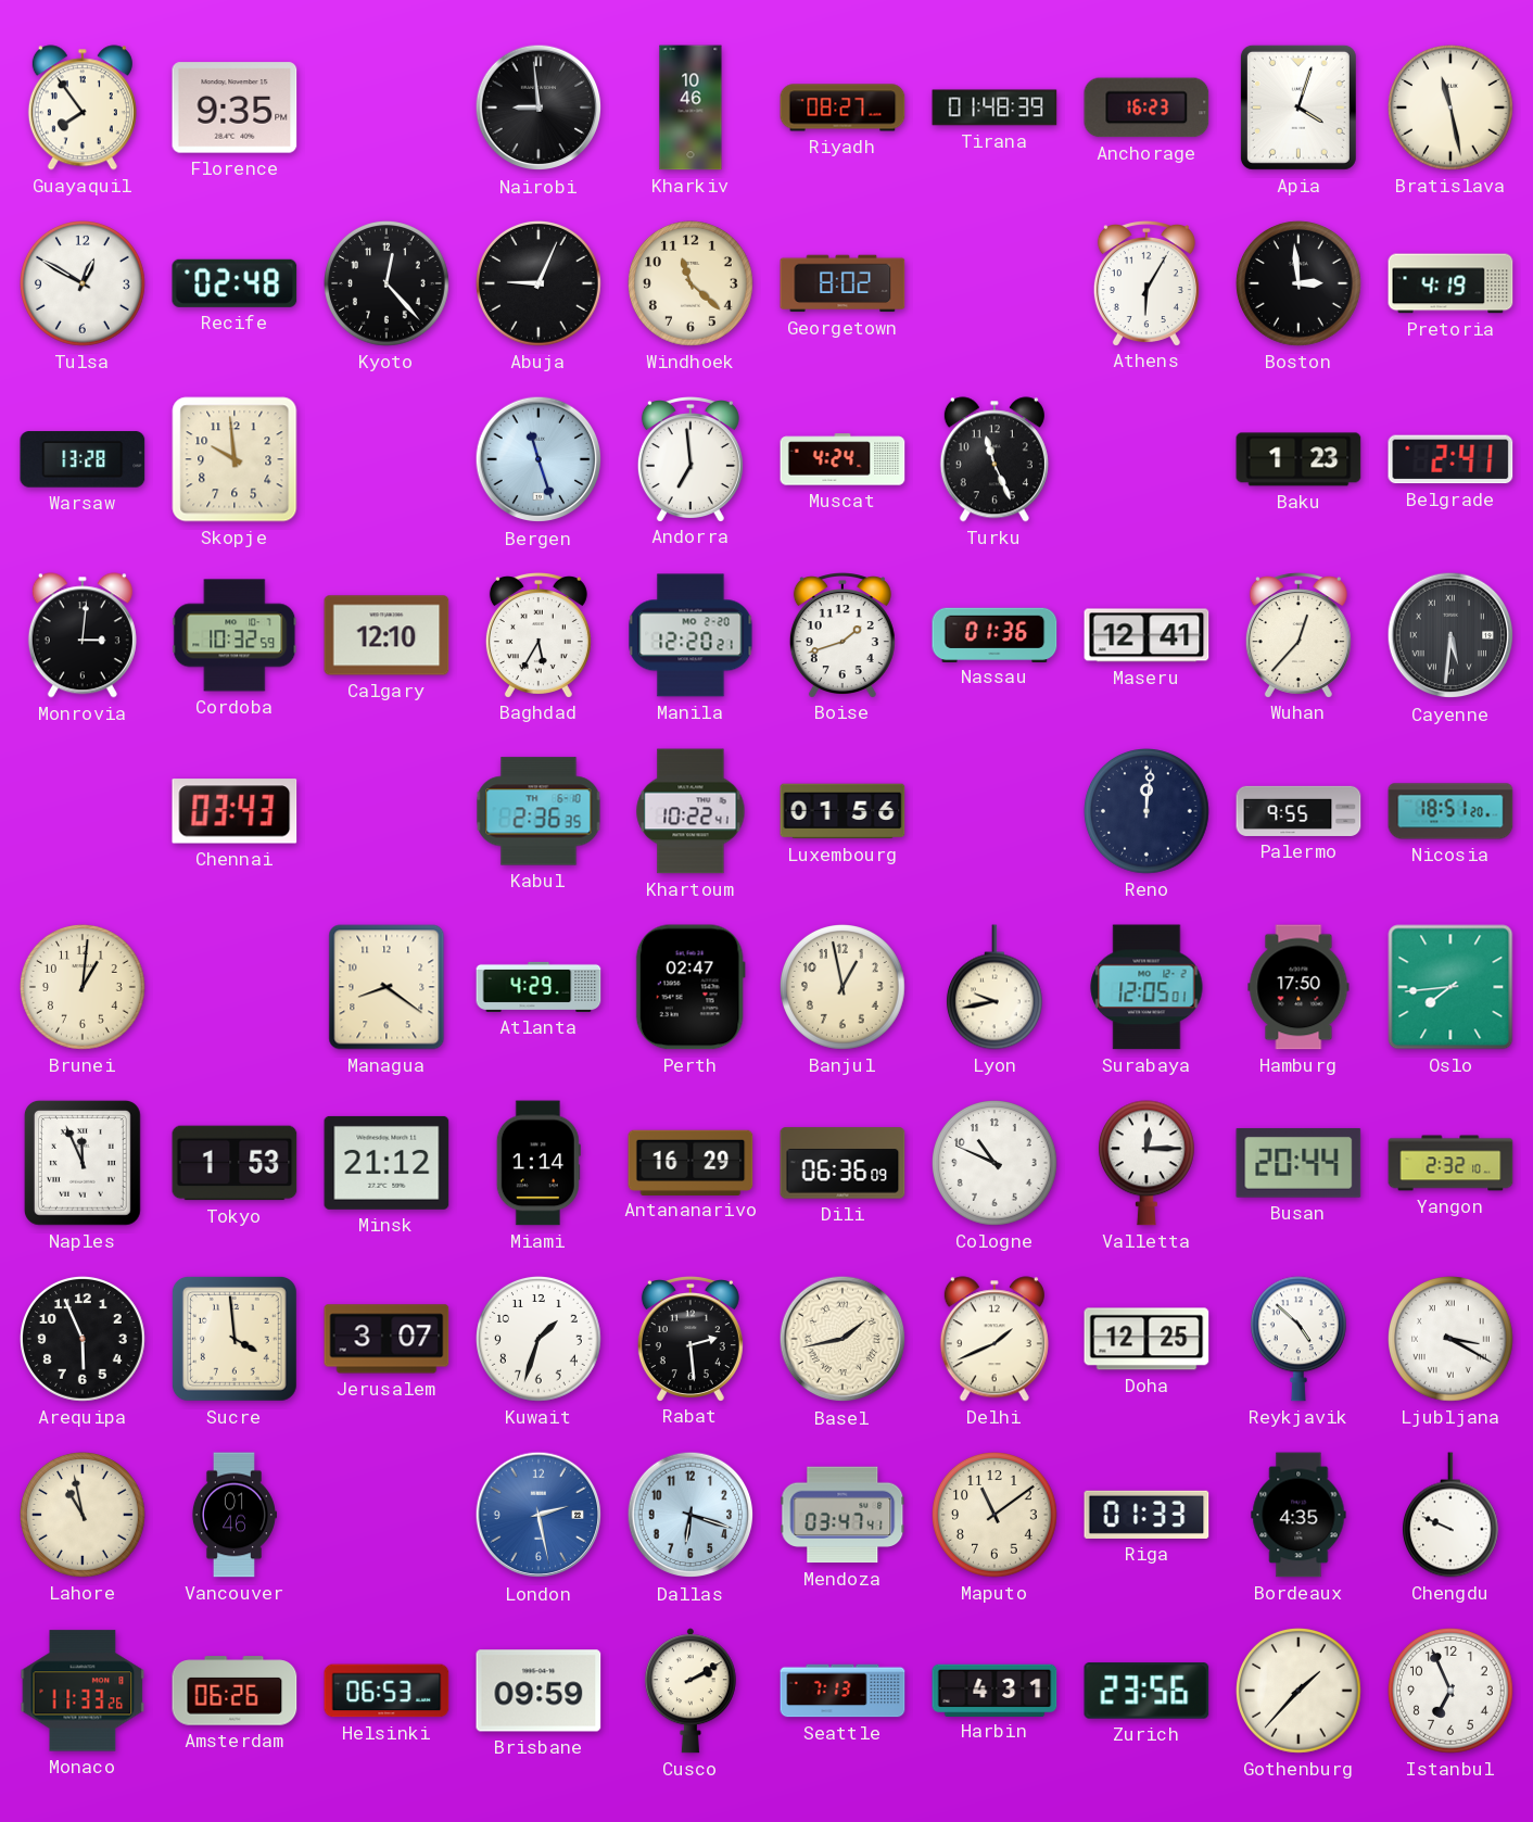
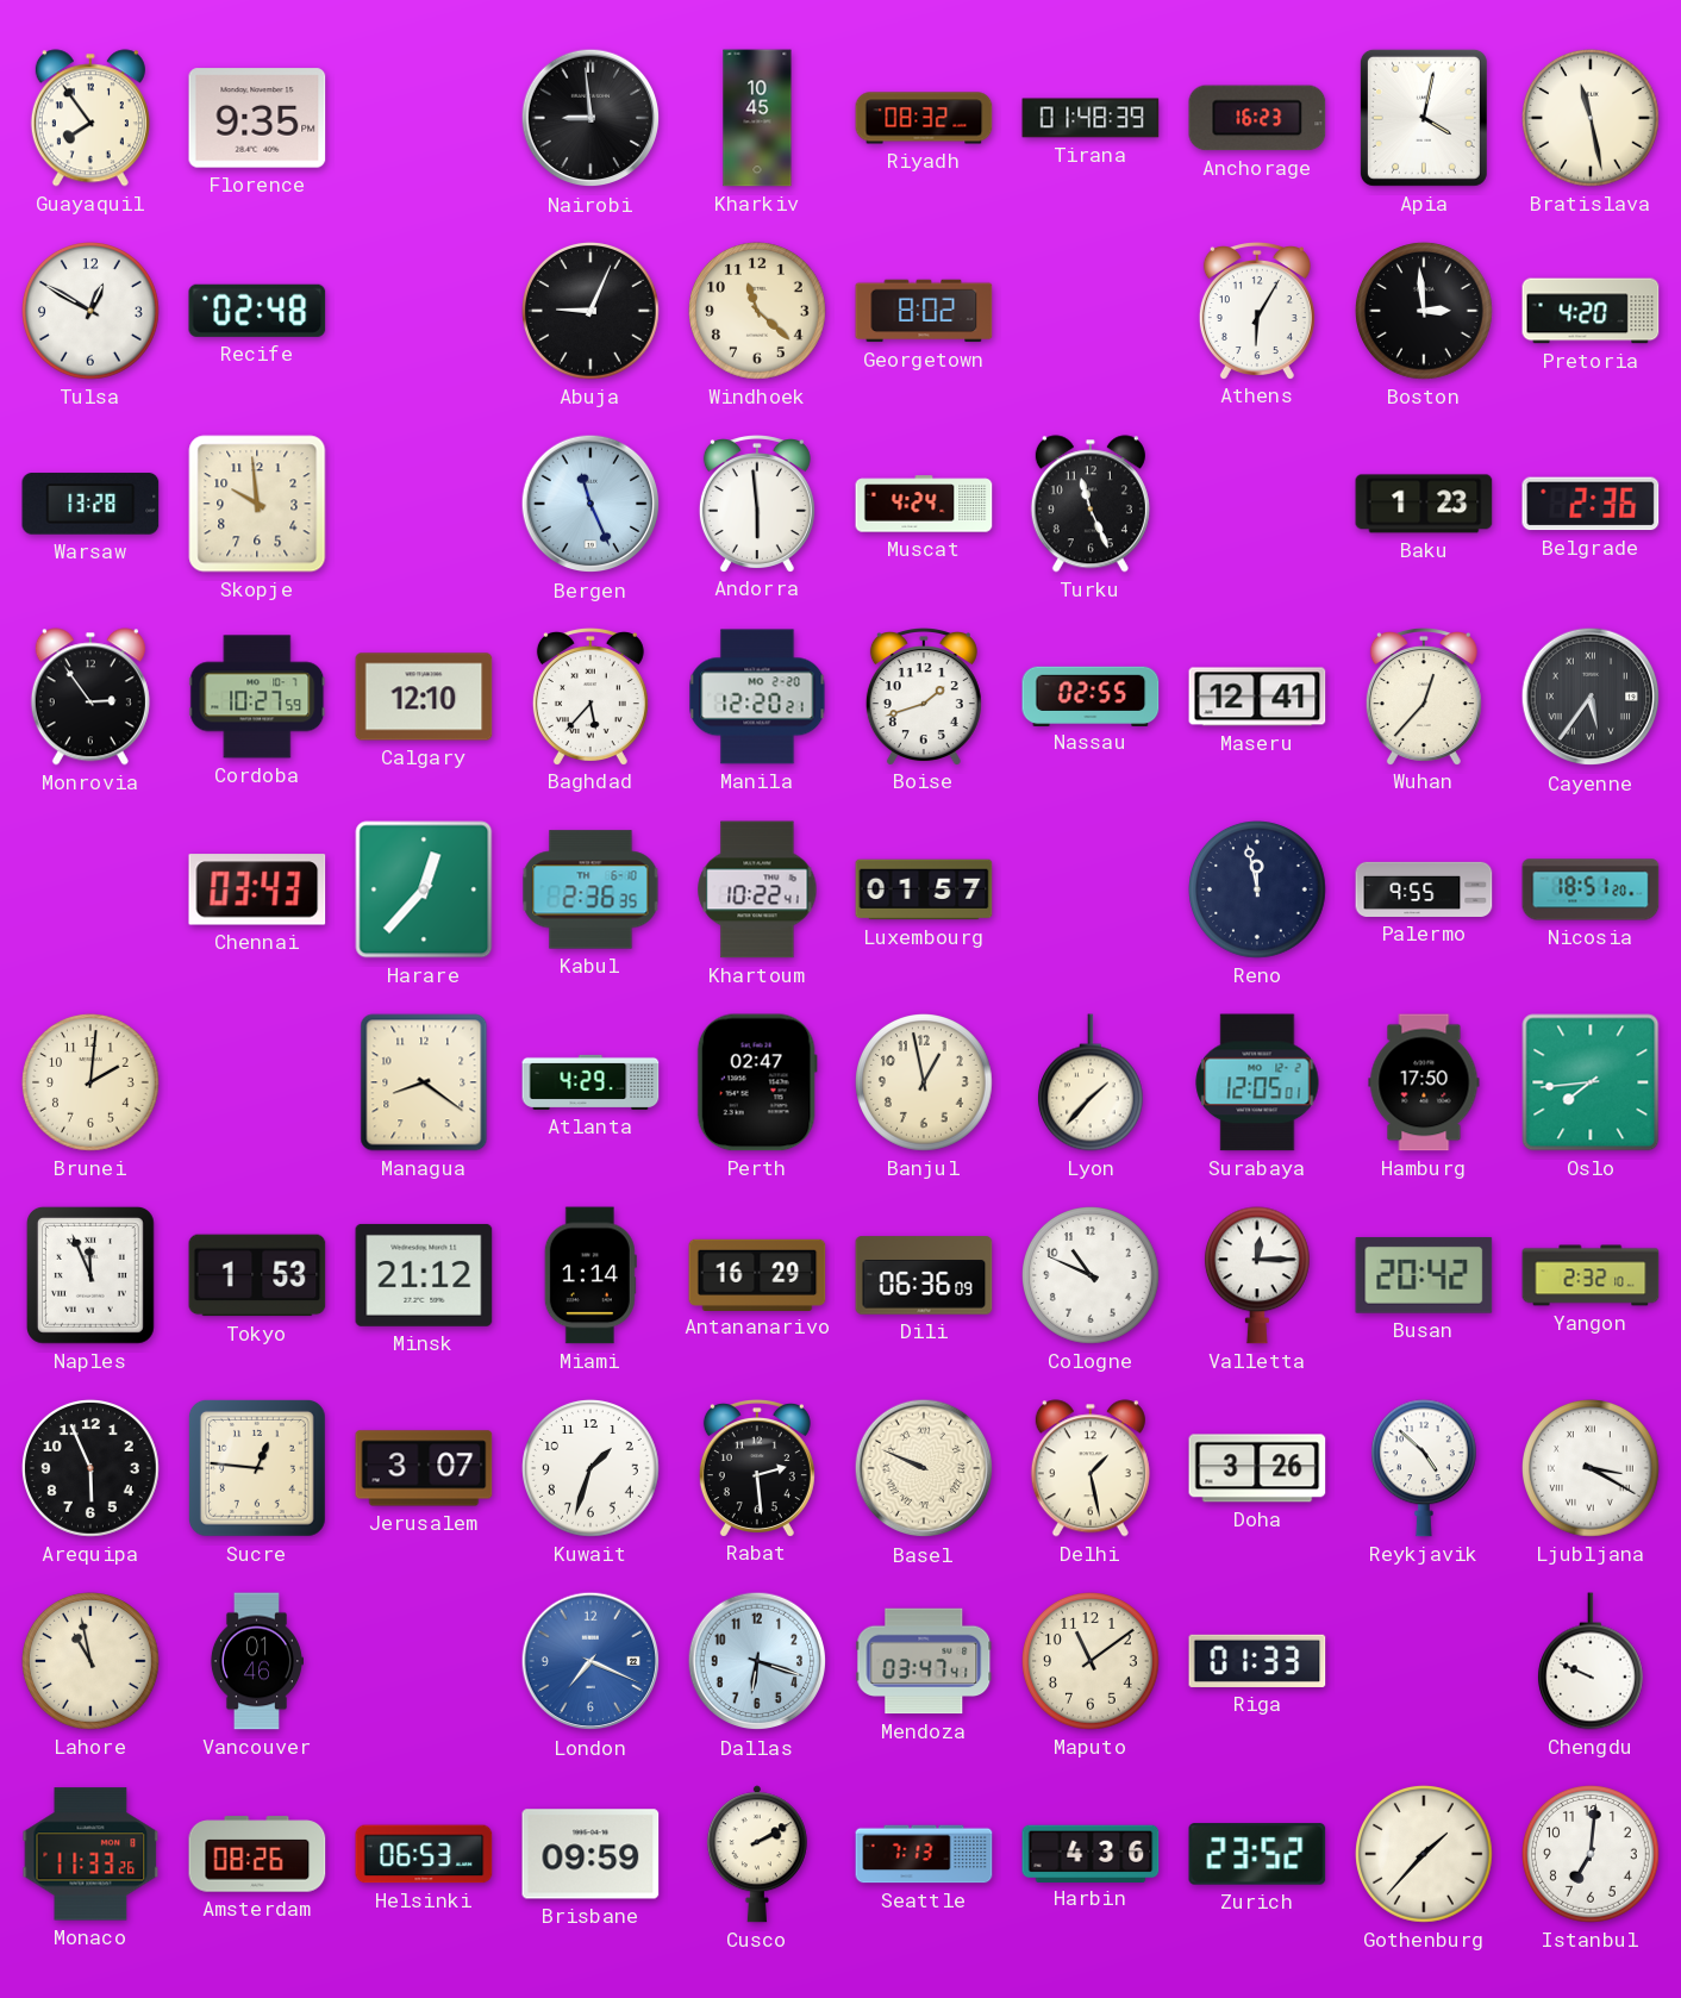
Kharkiv: 10:46 -> 10:45
Riyadh: 08:27 -> 08:32
Apia: 4:03 -> 4:02
Kyoto: 12:23 -> none
Pretoria: 4:19 -> 4:20
Bergen: 11:27 -> 11:26
Andorra: 6:59 -> 5:59
Belgrade: 2:41 -> 2:36
Monrovia: 3:01 -> 2:54
Cordoba: 10:32 -> 10:27
Baghdad: 5:35 -> 5:37
Nassau: 01:36 -> 02:55
Cayenne: 5:31 -> 5:36
Harare: none -> 12:37
Luxembourg: 01:56 -> 01:57
Reno: 12:01 -> 11:58
Brunei: 1:01 -> 2:01
Lyon: 9:43 -> 1:37
Busan: 20:44 -> 20:42
Sucre: 3:59 -> 12:46
Basel: 1:43 -> 9:49
Delhi: 1:41 -> 1:28
Doha: 12:25 -> 3:26
London: 2:28 -> 7:19
Bordeaux: 4:35 -> none
Amsterdam: 06:26 -> 08:26
Harbin: 4:31 -> 4:36
Zurich: 23:56 -> 23:52
Istanbul: 6:56 -> 7:01
